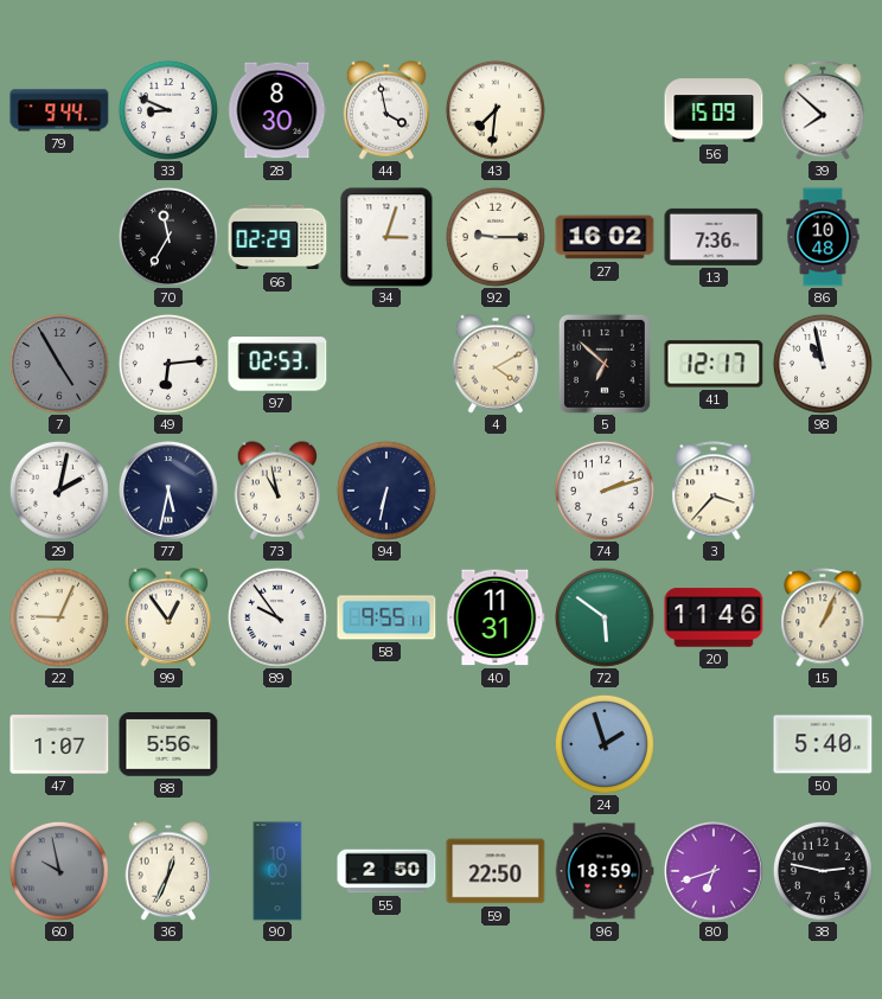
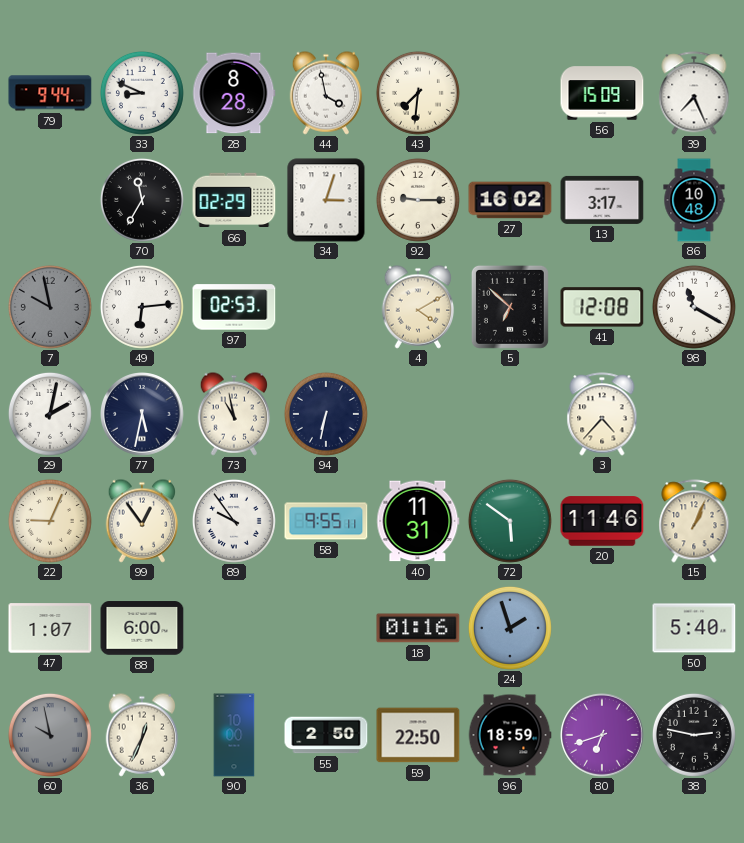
28: 8:30 -> 8:28
39: 7:52 -> 7:26
13: 7:36 -> 3:17
7: 4:55 -> 9:58
41: 12:17 -> 12:08
98: 10:58 -> 11:20
74: 2:12 -> none
3: 3:37 -> 4:37
88: 5:56 -> 6:00
18: none -> 01:16
